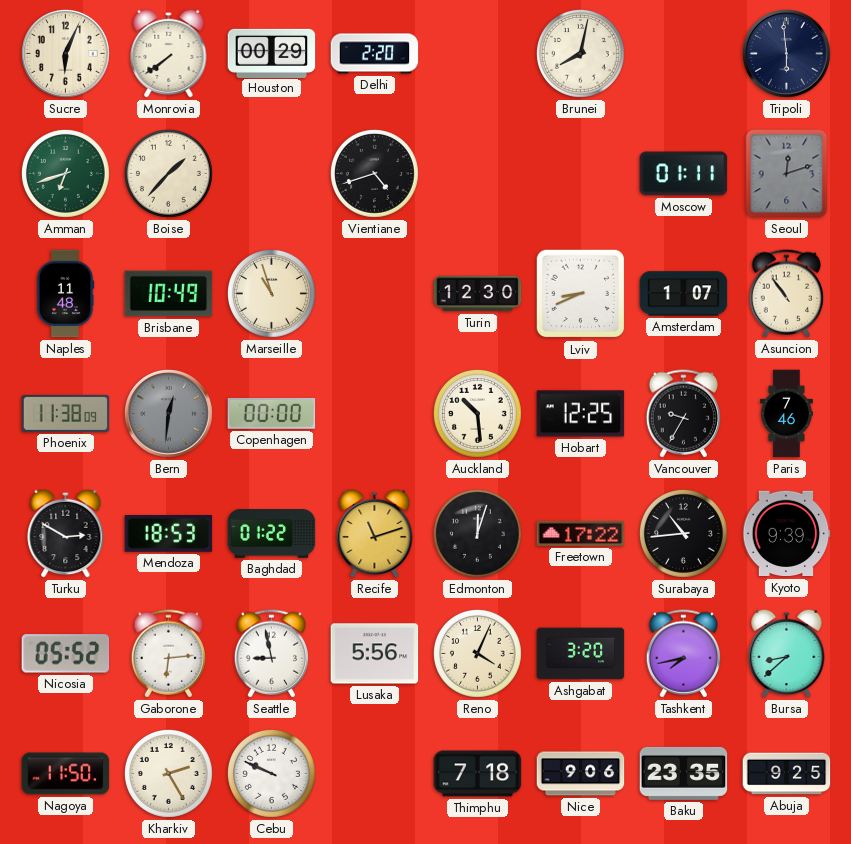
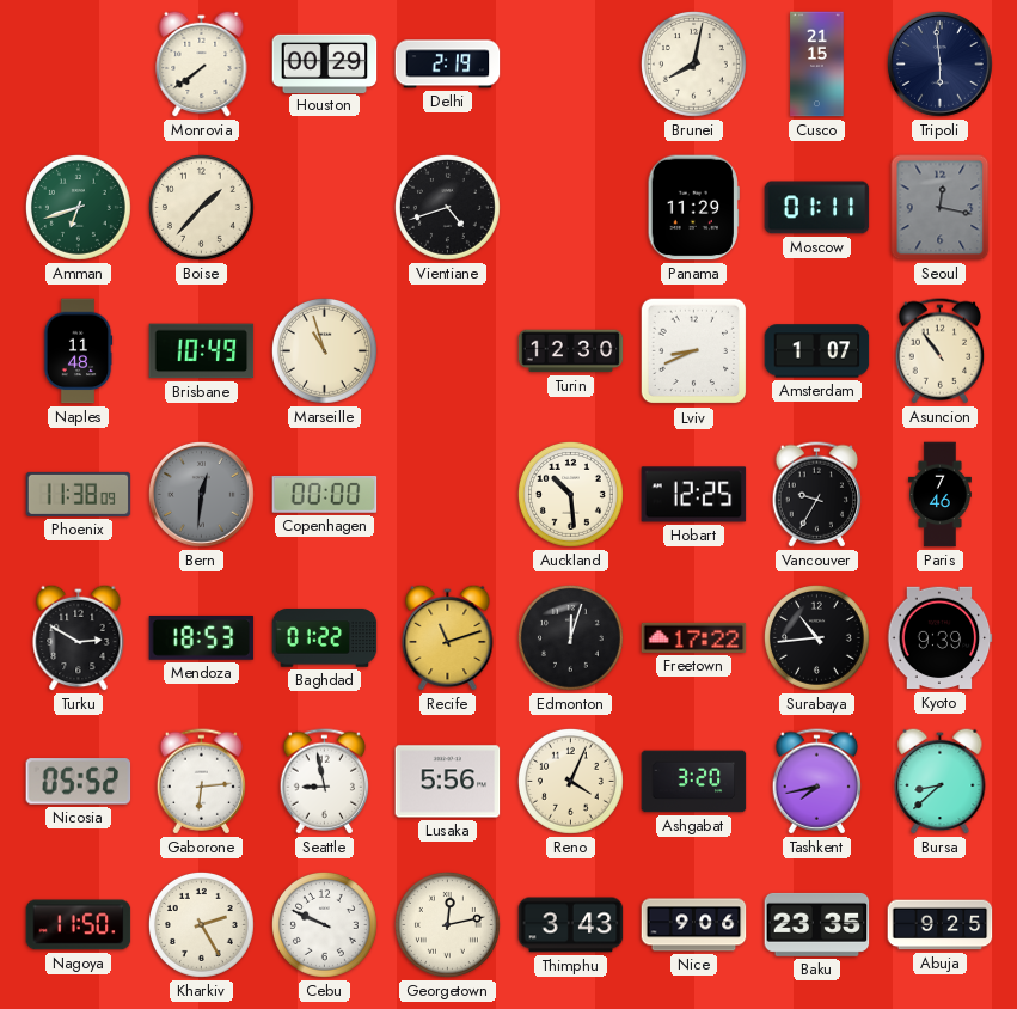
Sucre: 6:04 -> none
Delhi: 2:20 -> 2:19
Cusco: none -> 21:15
Panama: none -> 11:29
Seoul: 12:12 -> 12:17
Georgetown: none -> 12:13
Thimphu: 7:18 -> 3:43
